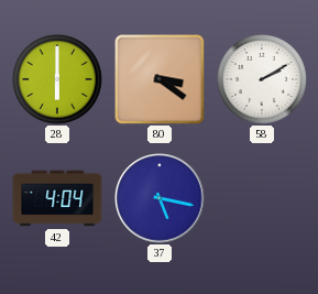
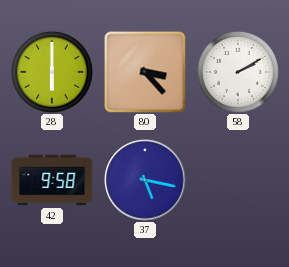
80: 3:21 -> 3:23
42: 4:04 -> 9:58
